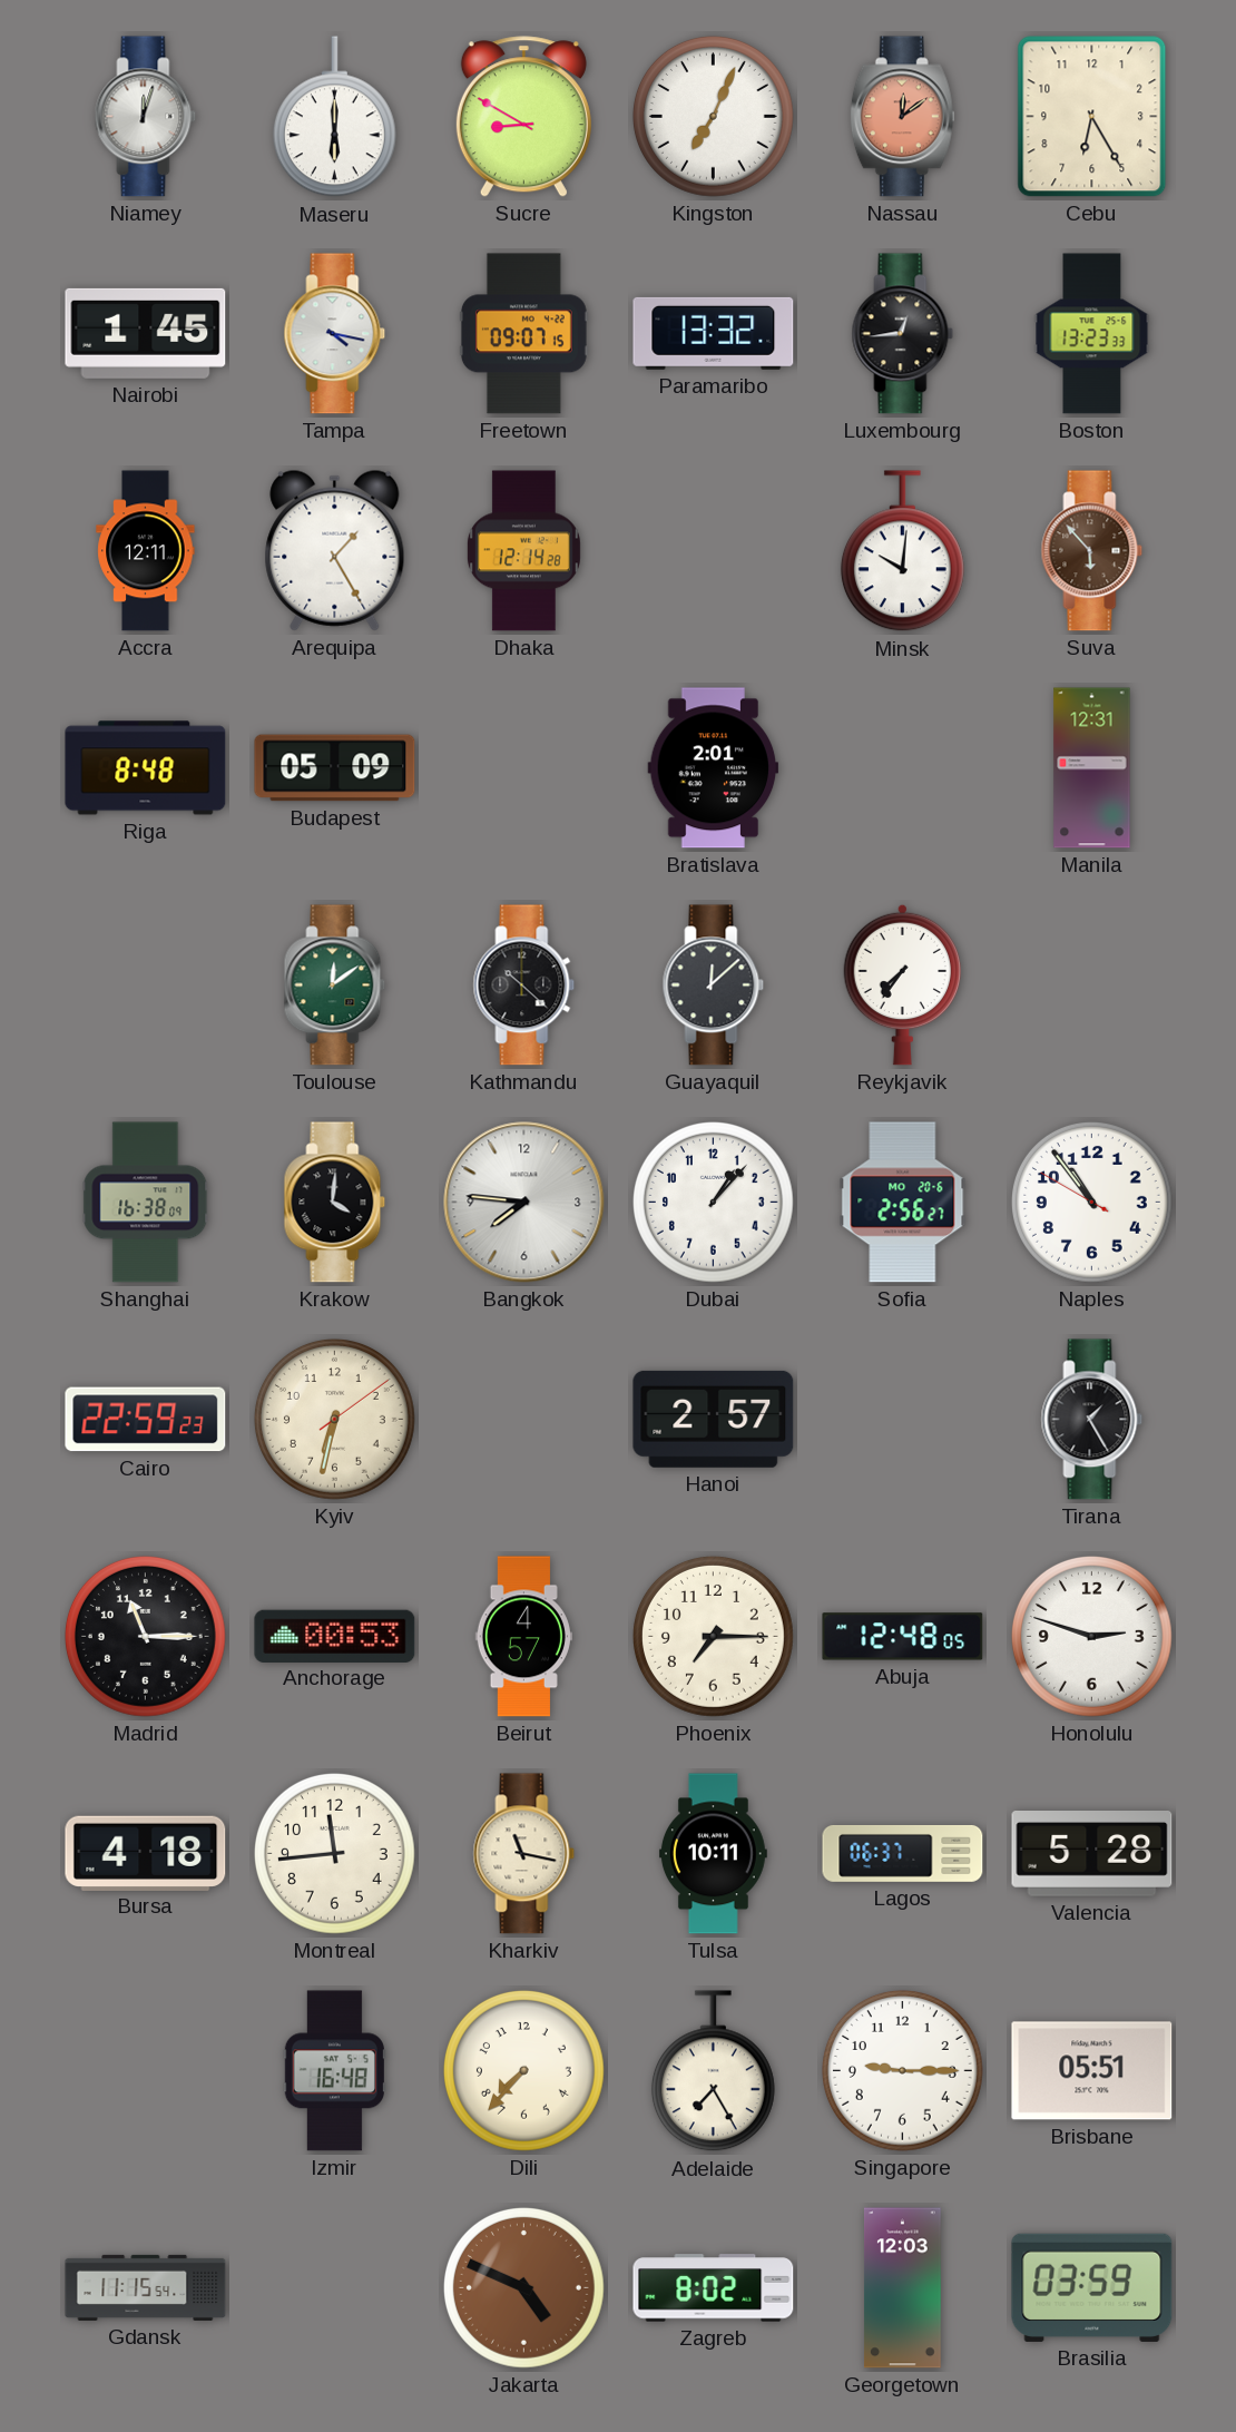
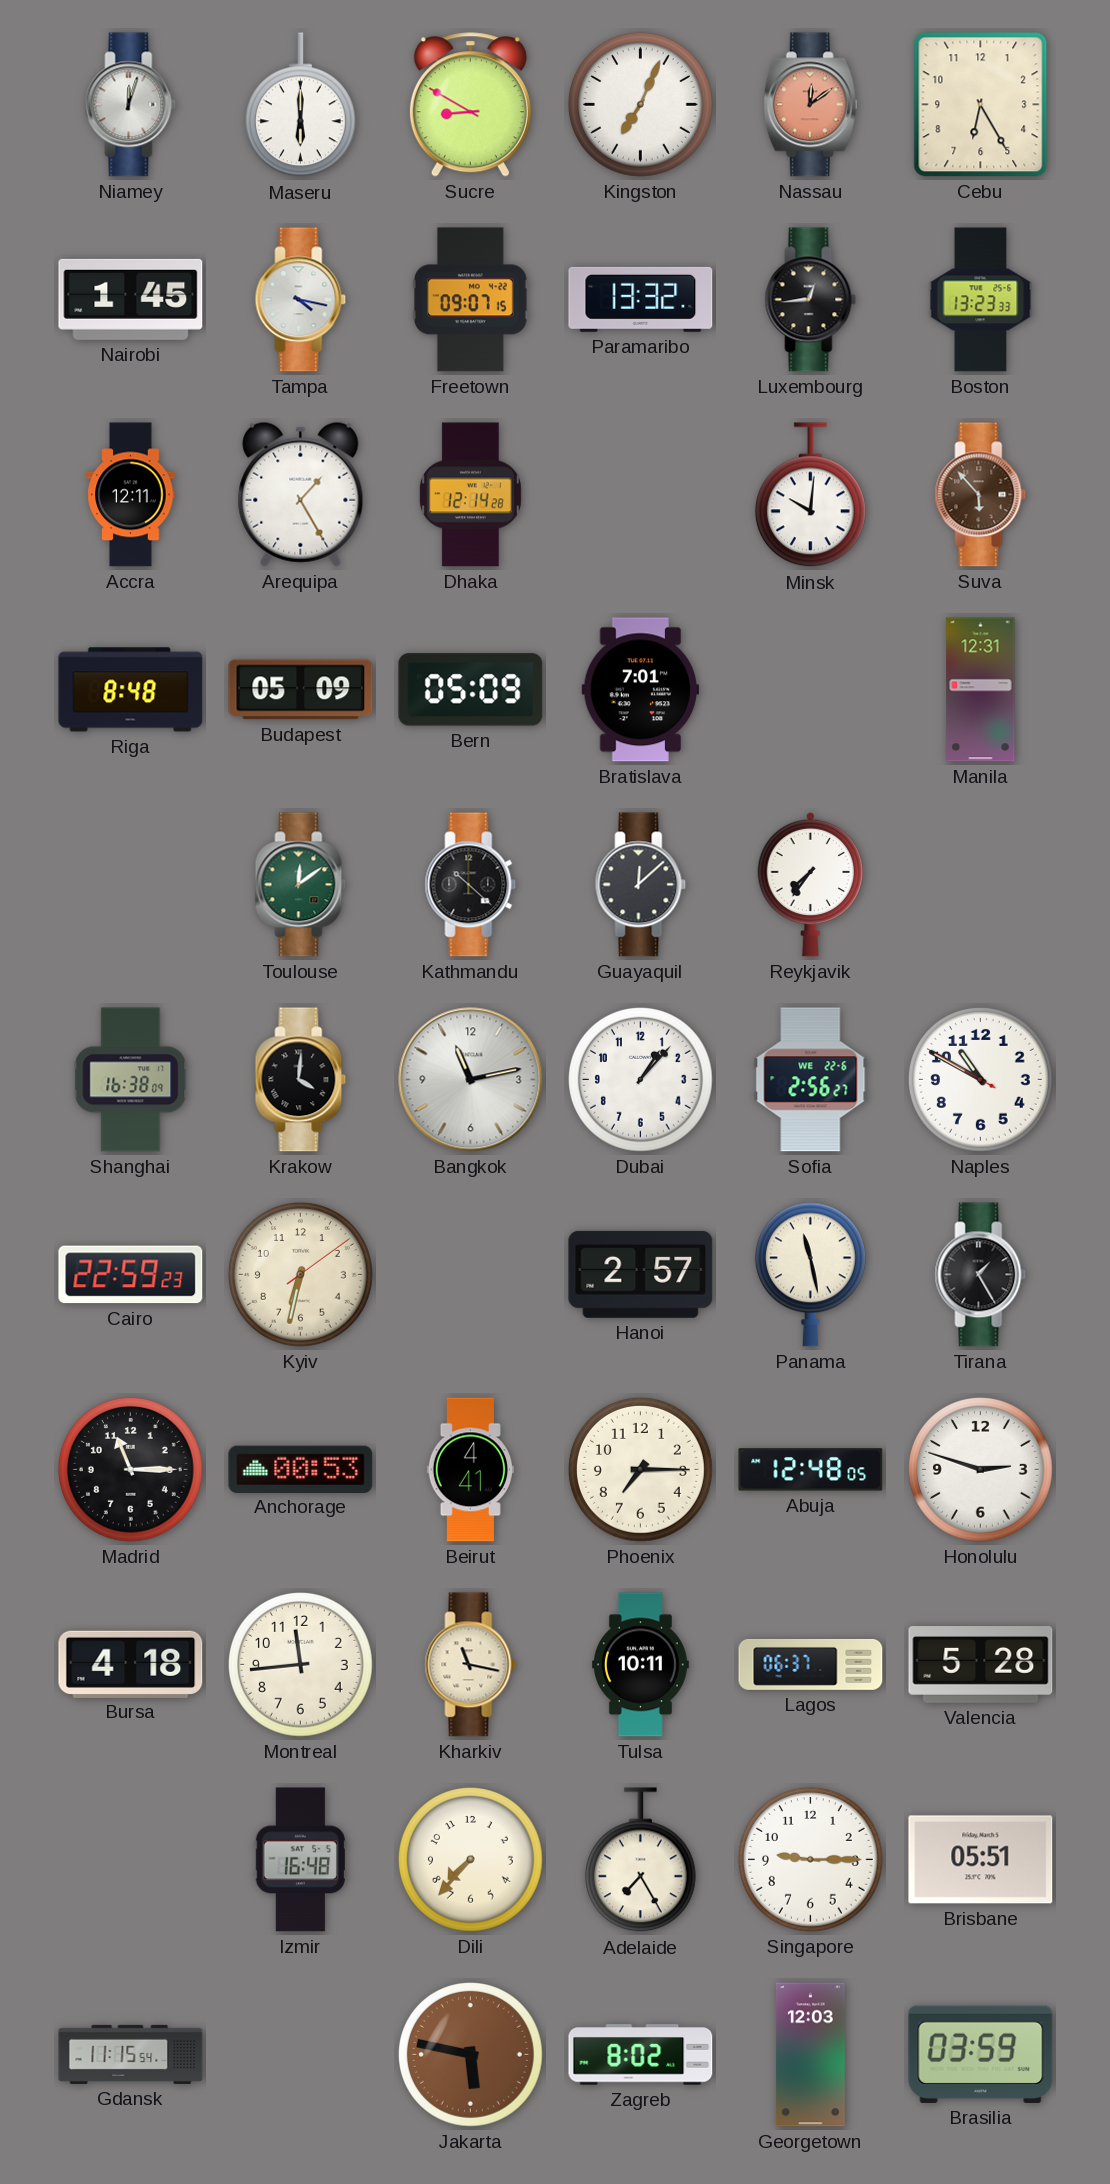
Bern: none -> 05:09
Bratislava: 2:01 -> 7:01
Bangkok: 7:46 -> 11:13
Sofia date: MO 20-6 -> WE 22-6
Naples: 10:53 -> 10:49
Panama: none -> 11:28
Beirut: 4:57 -> 4:41
Jakarta: 4:49 -> 5:47
